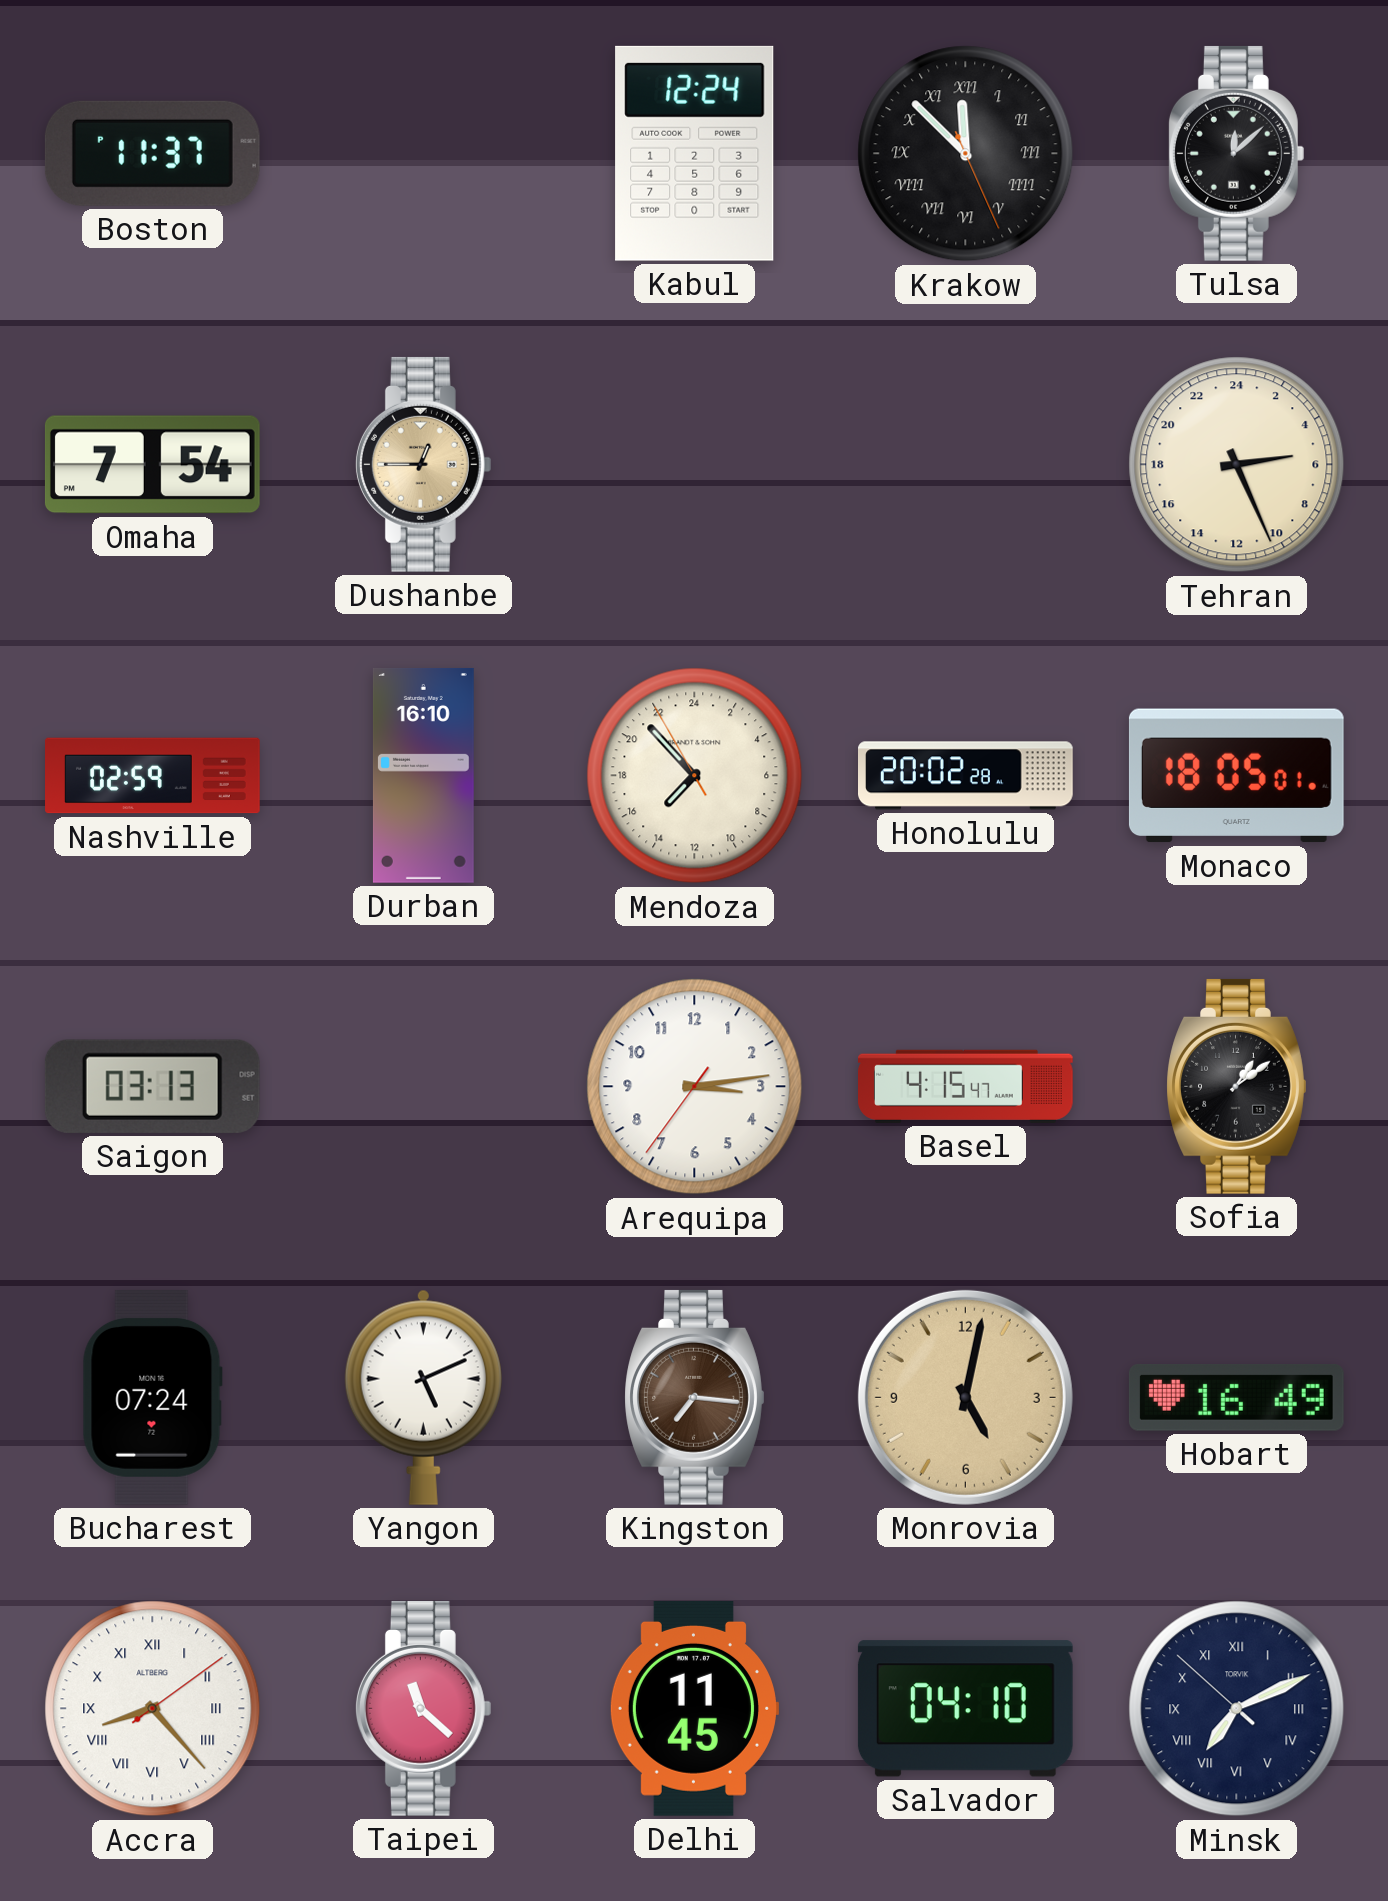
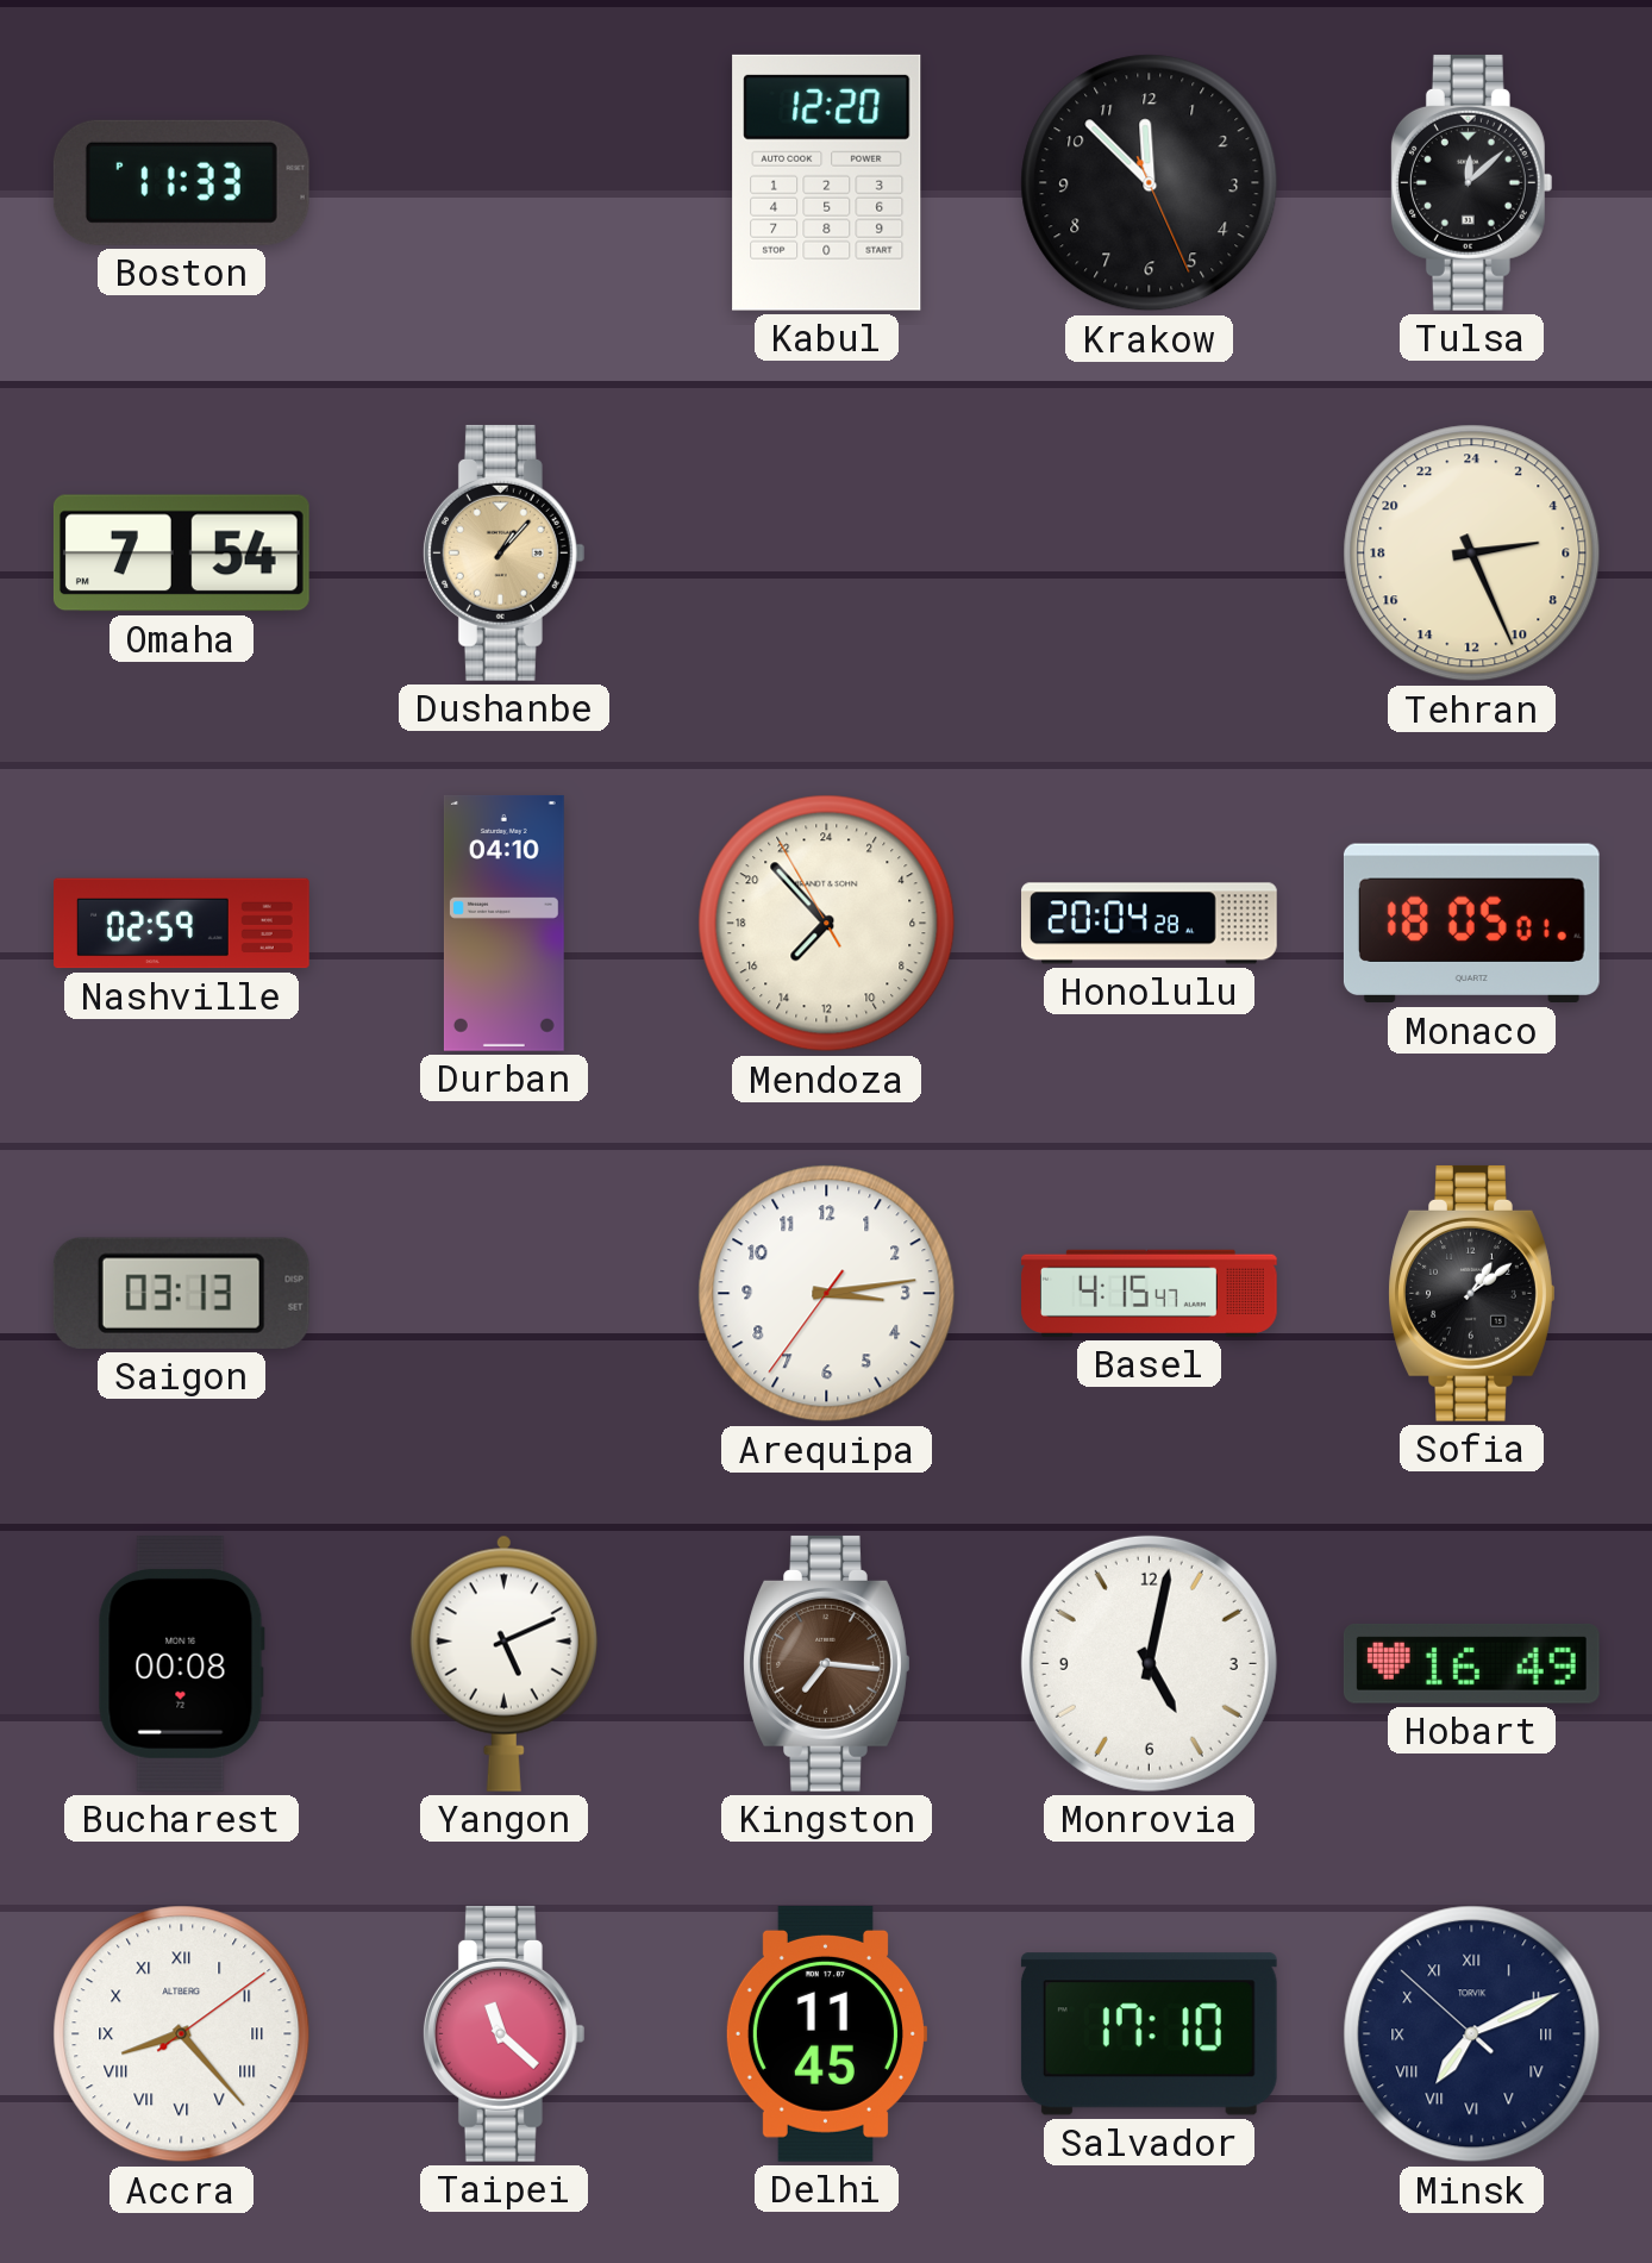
Boston: 11:37 -> 11:33
Kabul: 12:24 -> 12:20
Krakow numerals: Roman -> Arabic
Dushanbe: 12:45 -> 1:07
Durban: 16:10 -> 04:10
Honolulu: 20:02 -> 20:04
Bucharest: 07:24 -> 00:08
Monrovia dial: champagne -> white
Salvador: 04:10 -> 17:10
